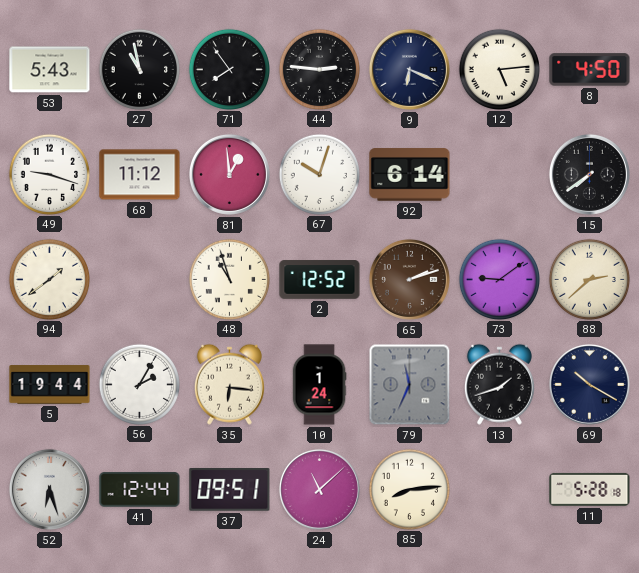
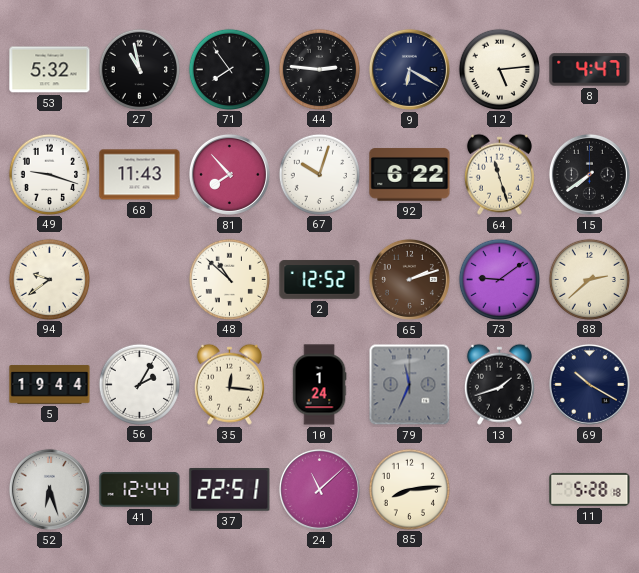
53: 5:43 -> 5:32
9: 6:19 -> 6:20
8: 4:50 -> 4:47
68: 11:12 -> 11:43
81: 12:59 -> 7:53
92: 6:14 -> 6:22
64: none -> 11:27
94: 1:39 -> 9:39
48: 10:57 -> 10:52
35: 6:16 -> 12:16
37: 09:51 -> 22:51
